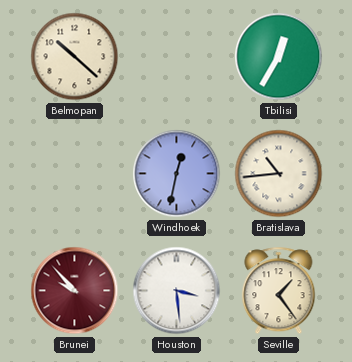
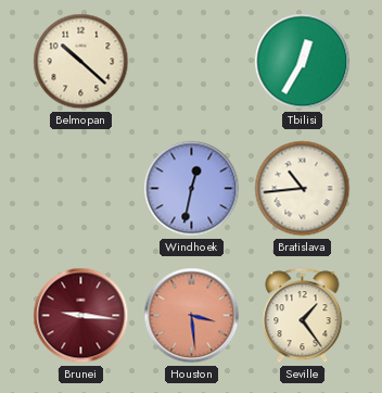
Brunei: 9:53 -> 9:16
Houston dial: white -> salmon
